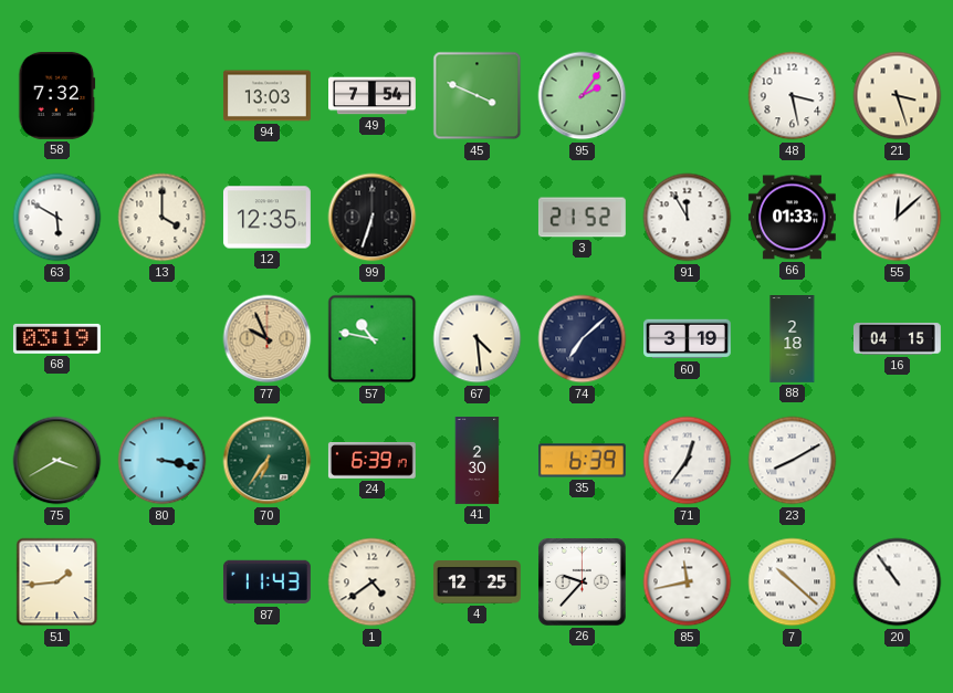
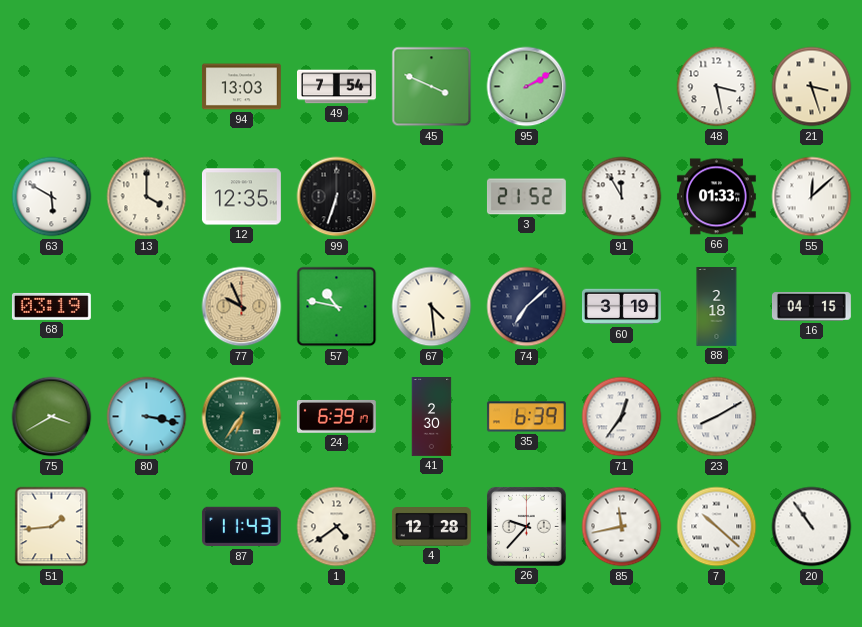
58: 7:32 -> none
95: 2:06 -> 2:10
4: 12:25 -> 12:28
